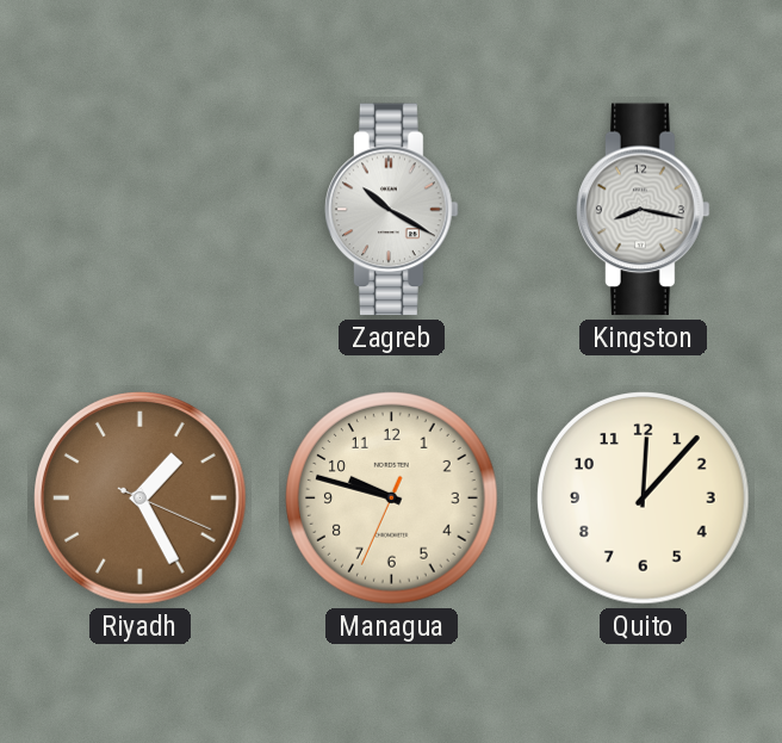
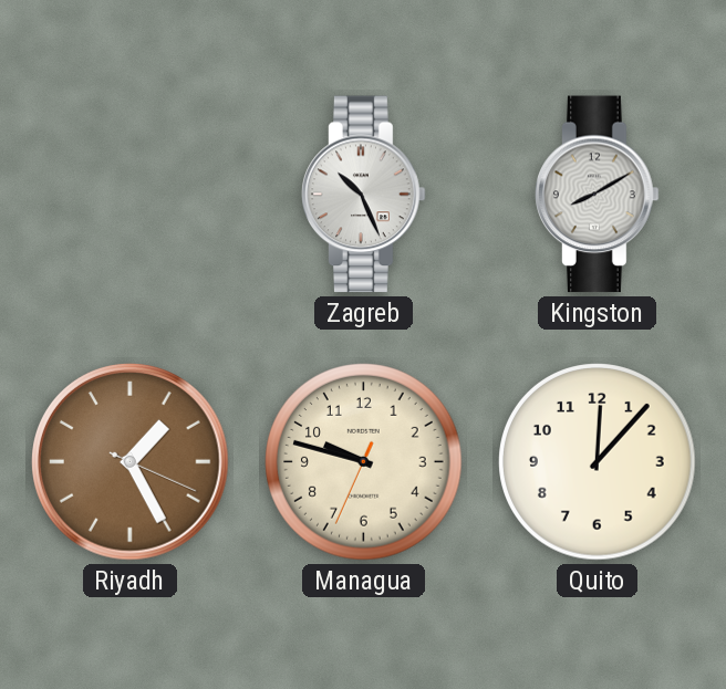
Zagreb: 10:20 -> 10:26
Kingston: 8:17 -> 8:10
